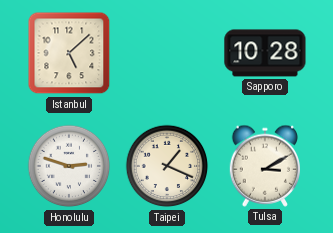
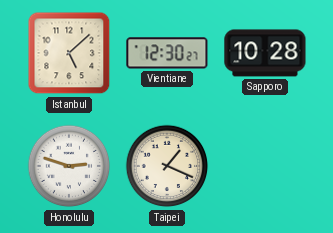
Vientiane: none -> 12:30
Tulsa: 3:10 -> none
